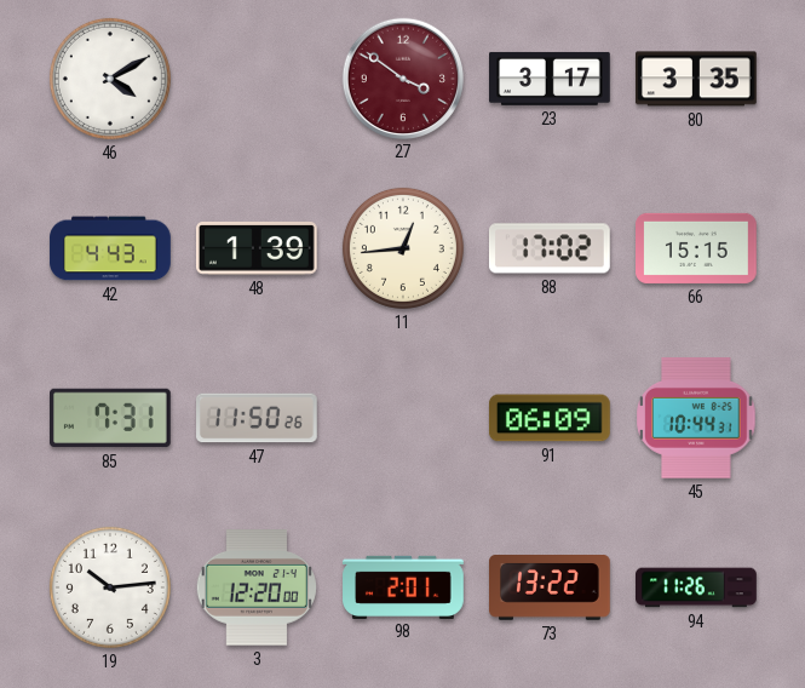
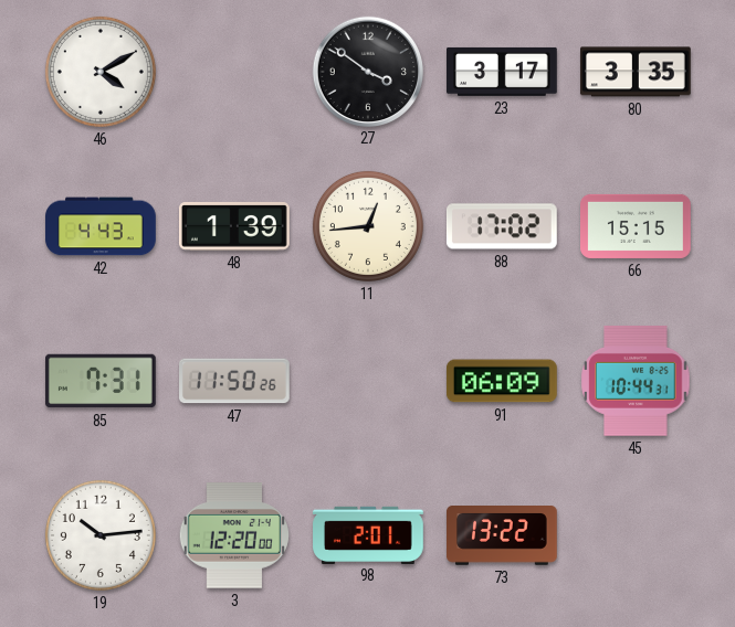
27 dial: burgundy -> black
94: 11:26 -> none
